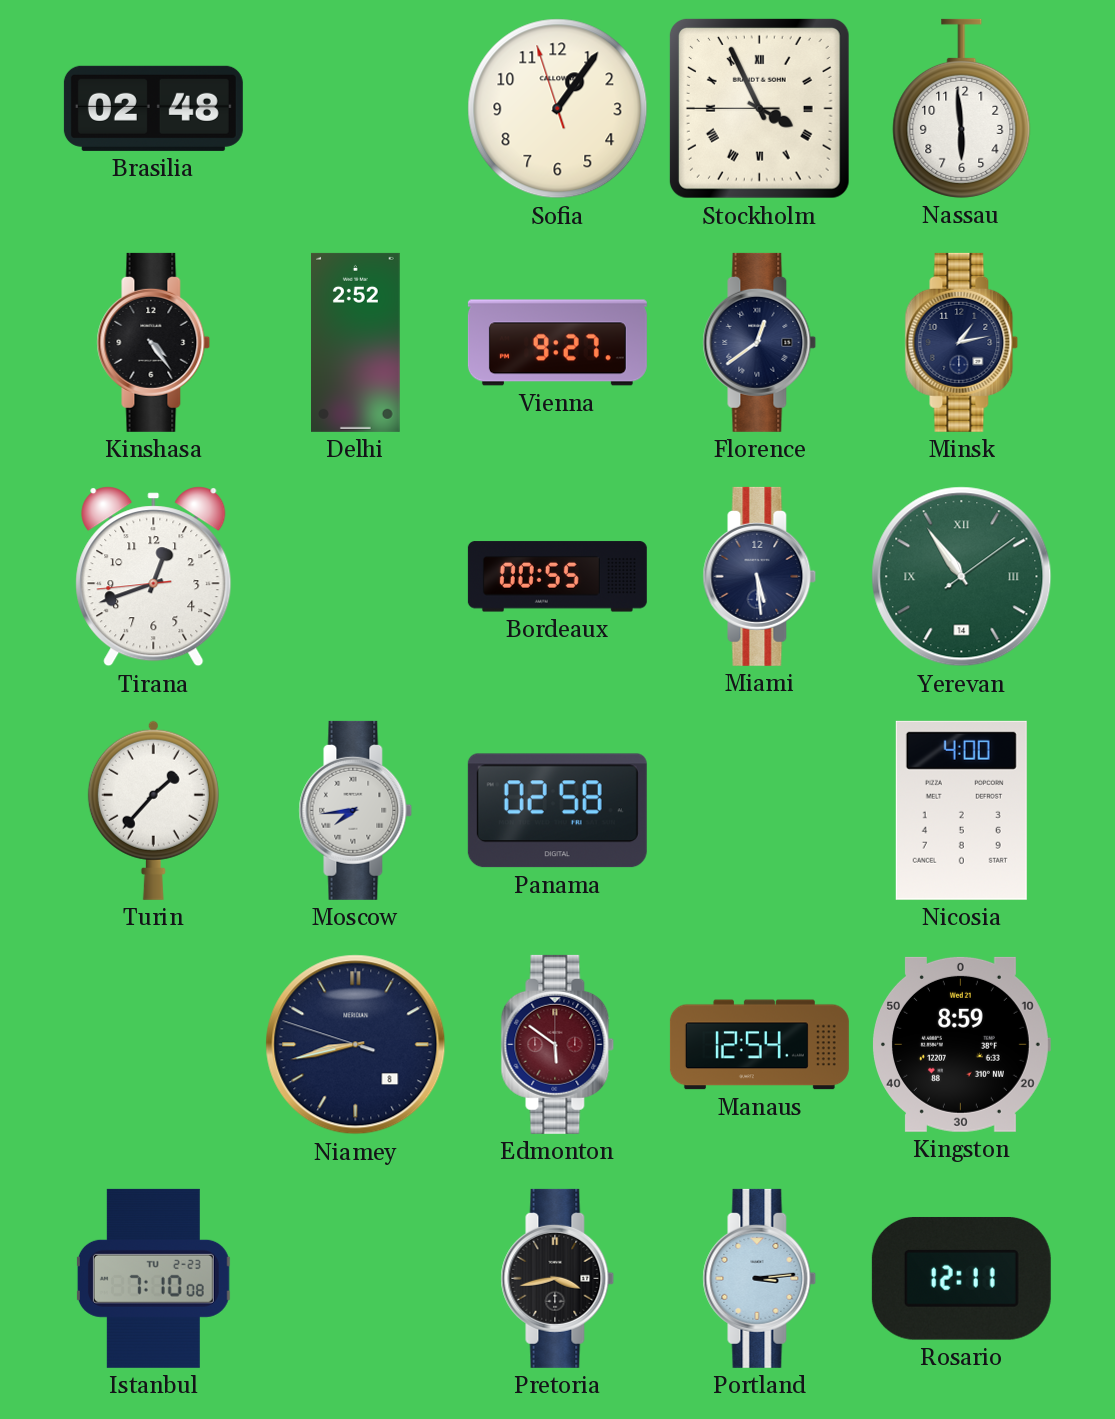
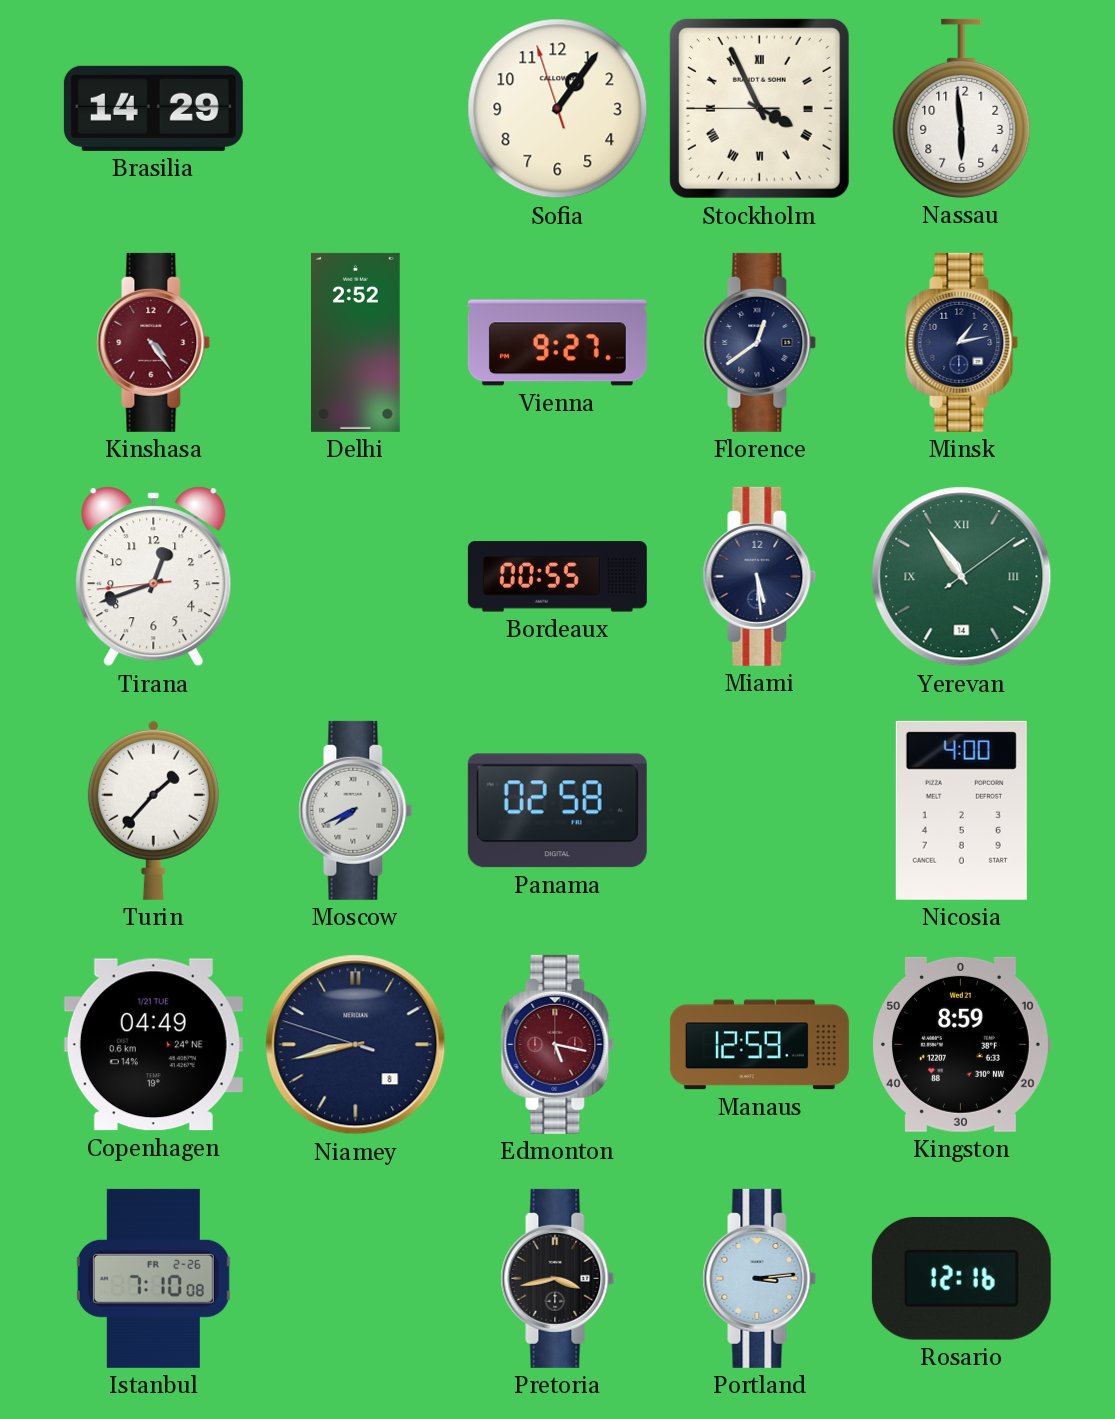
Brasilia: 02:48 -> 14:29
Kinshasa dial: black -> burgundy
Moscow: 7:44 -> 7:41
Copenhagen: none -> 04:49
Edmonton: 5:51 -> 5:17
Manaus: 12:54 -> 12:59
Istanbul date: TU 2-23 -> FR 2-26
Rosario: 12:11 -> 12:16
